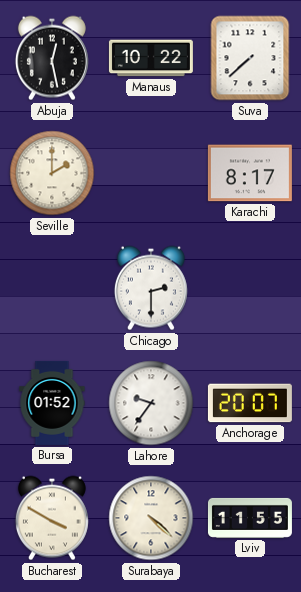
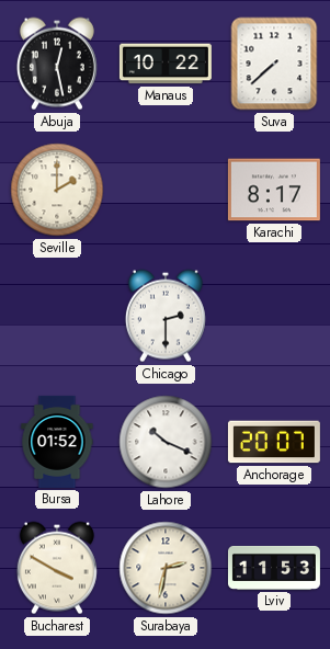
Lahore: 9:36 -> 10:19
Surabaya: 4:22 -> 2:32
Lviv: 11:55 -> 11:53
